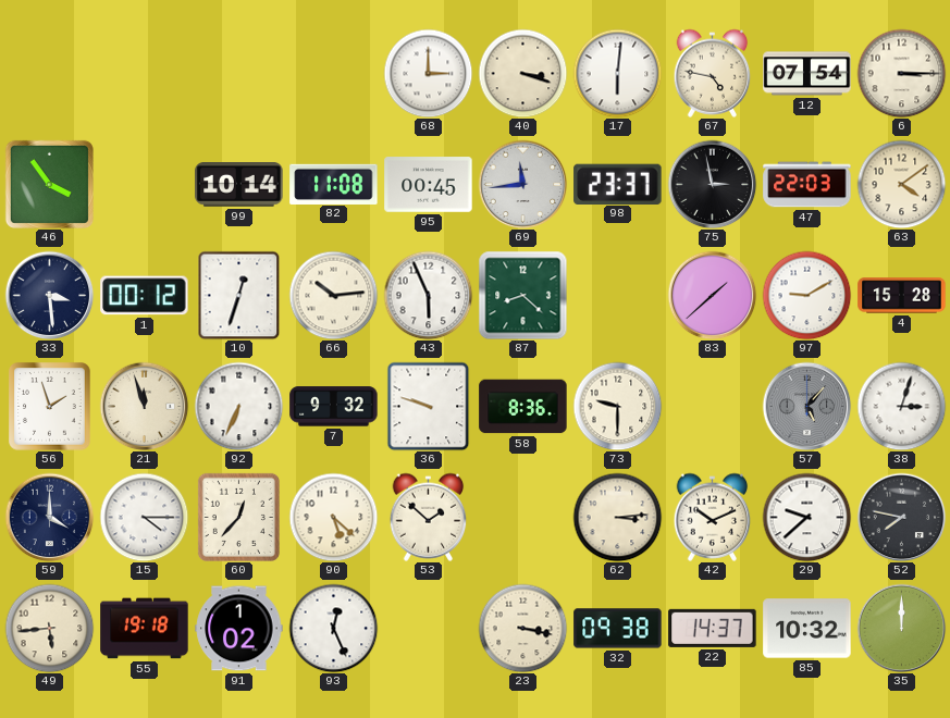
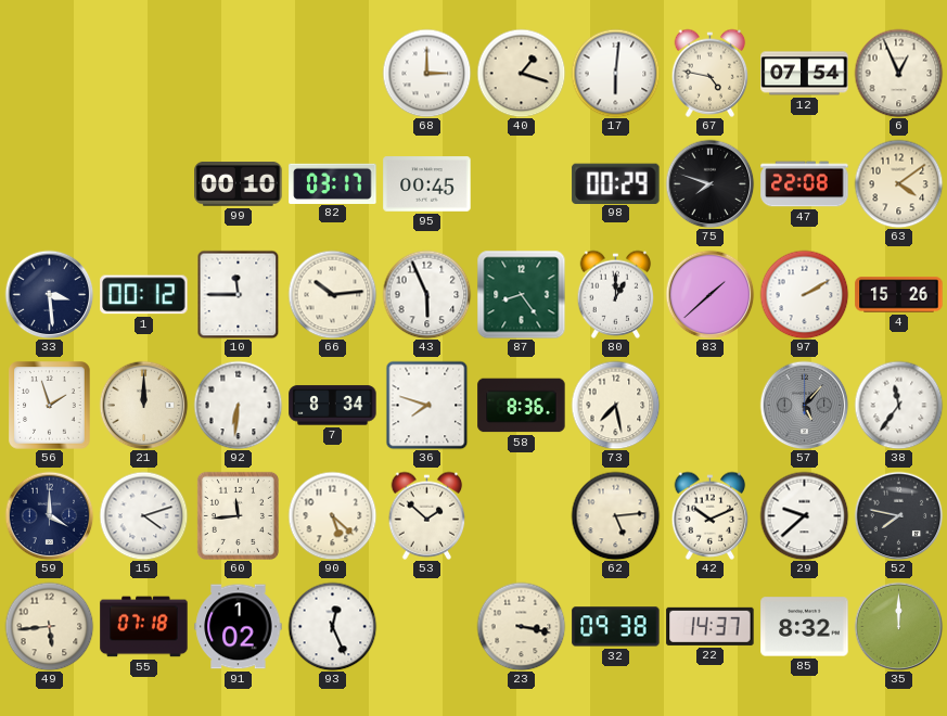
40: 3:18 -> 1:18
6: 3:15 -> 12:56
46: 3:54 -> none
99: 10:14 -> 00:10
82: 11:08 -> 03:17
69: 11:44 -> none
98: 23:37 -> 00:29
75: 2:58 -> 7:48
47: 22:03 -> 22:08
10: 12:33 -> 11:45
87: 8:22 -> 8:24
80: none -> 1:00
97: 9:10 -> 2:10
4: 15:28 -> 15:26
21: 11:57 -> 12:00
92: 6:34 -> 6:31
7: 9:32 -> 8:34
36: 9:48 -> 7:48
73: 9:30 -> 7:28
38: 3:03 -> 11:36
15: 4:15 -> 4:12
60: 12:37 -> 11:44
62: 3:14 -> 5:14
55: 19:18 -> 07:18
85: 10:32 -> 8:32
